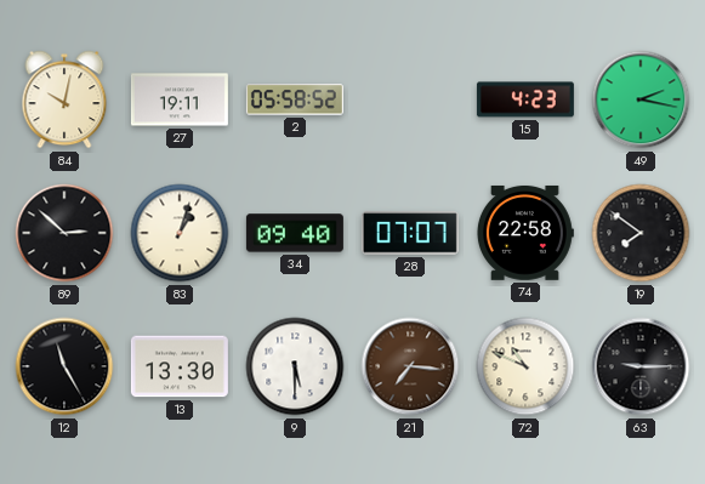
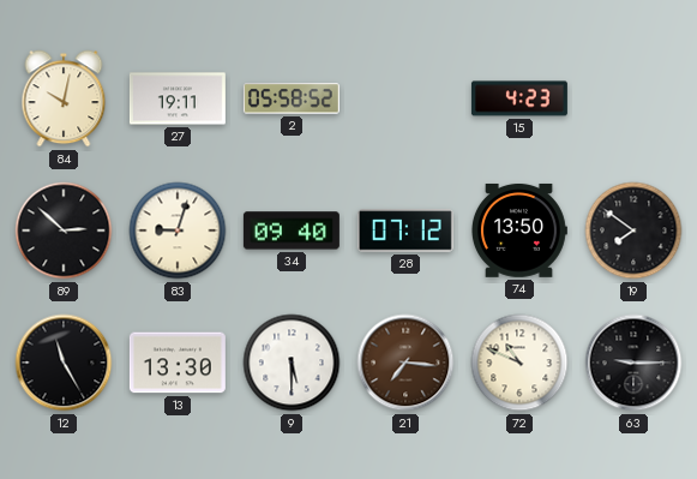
49: 2:17 -> none
83: 1:03 -> 9:03
28: 07:07 -> 07:12
74: 22:58 -> 13:50
